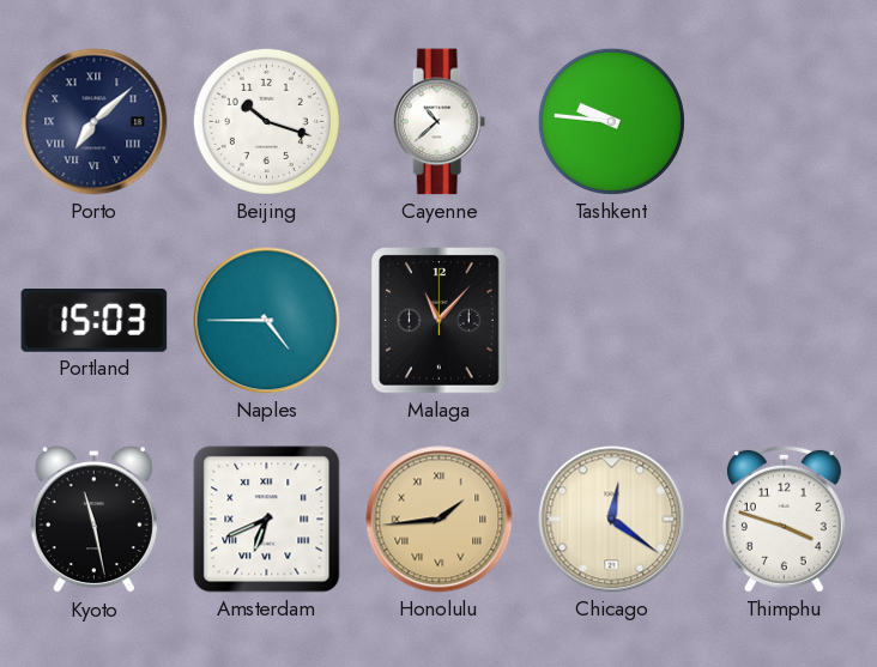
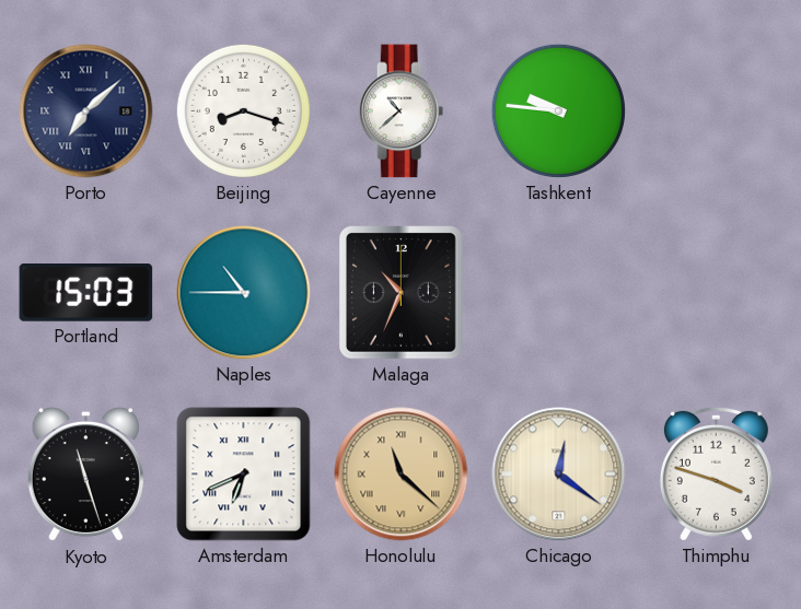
Beijing: 10:18 -> 8:18
Naples: 4:45 -> 10:45
Malaga: 11:07 -> 10:34
Kyoto: 11:28 -> 11:27
Honolulu: 1:44 -> 11:22
